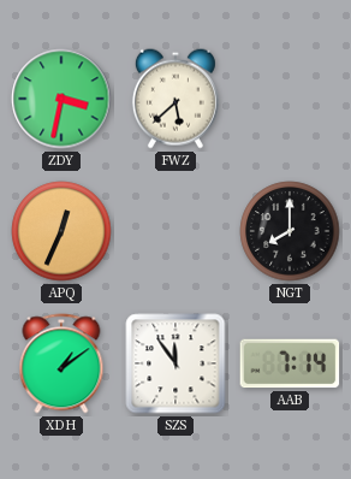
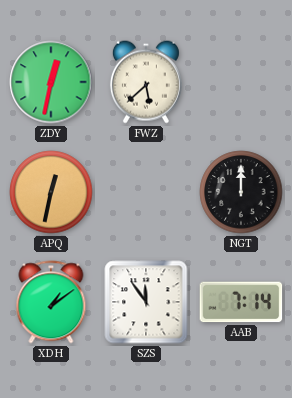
ZDY: 3:32 -> 12:32
APQ: 12:34 -> 12:32
NGT: 8:00 -> 12:00
